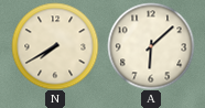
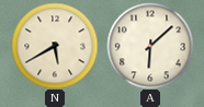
N: 7:40 -> 5:40
